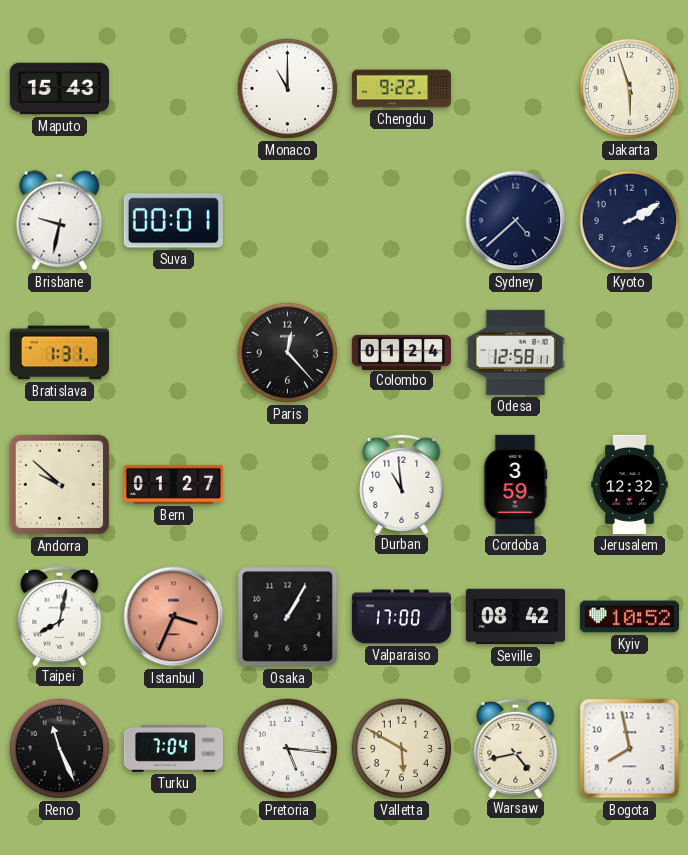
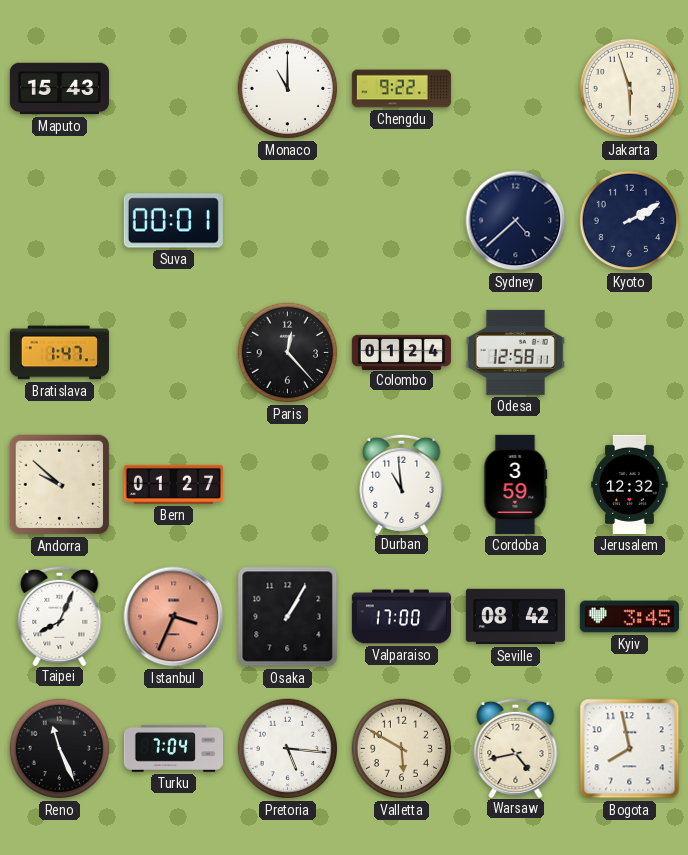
Brisbane: 9:32 -> none
Bratislava: 1:31 -> 1:47
Taipei: 8:02 -> 8:04
Kyiv: 10:52 -> 3:45
